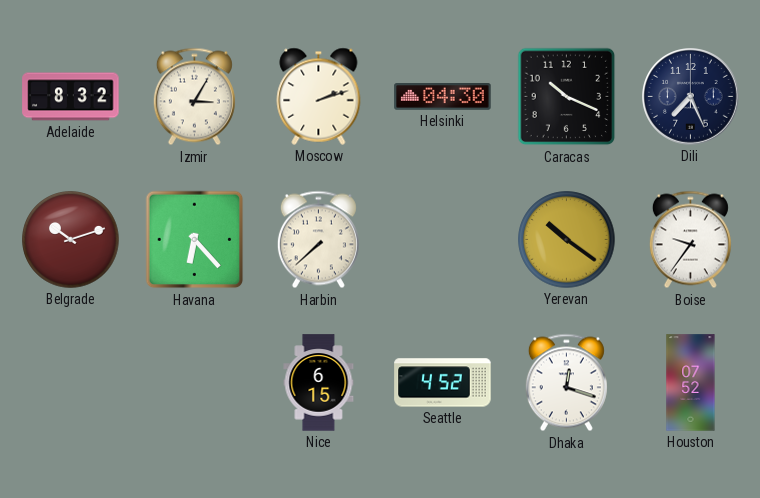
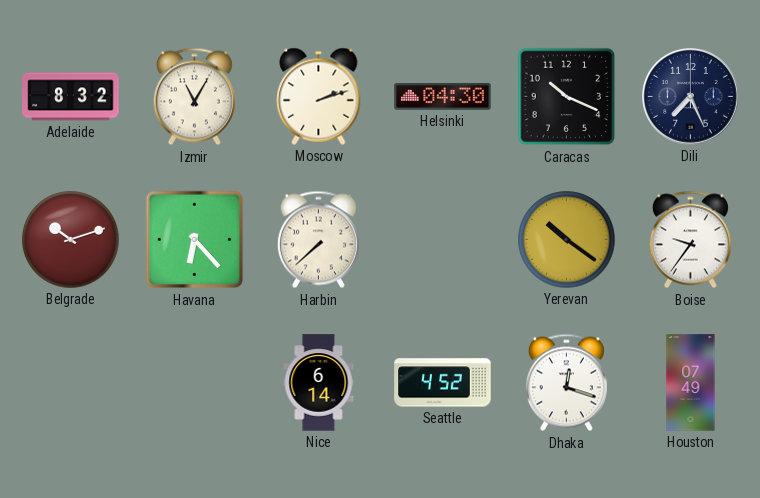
Izmir: 3:05 -> 11:05
Nice: 6:15 -> 6:14
Houston: 07:52 -> 07:49
